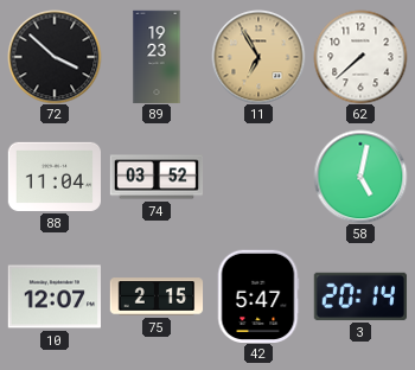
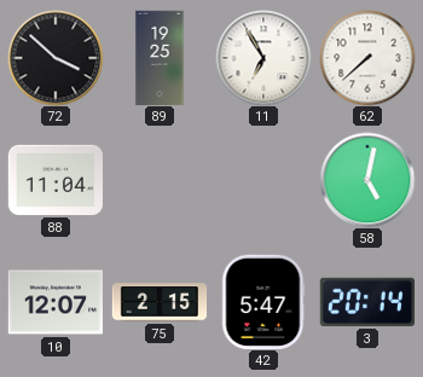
89: 19:23 -> 19:25
11 dial: champagne -> white
74: 03:52 -> none
